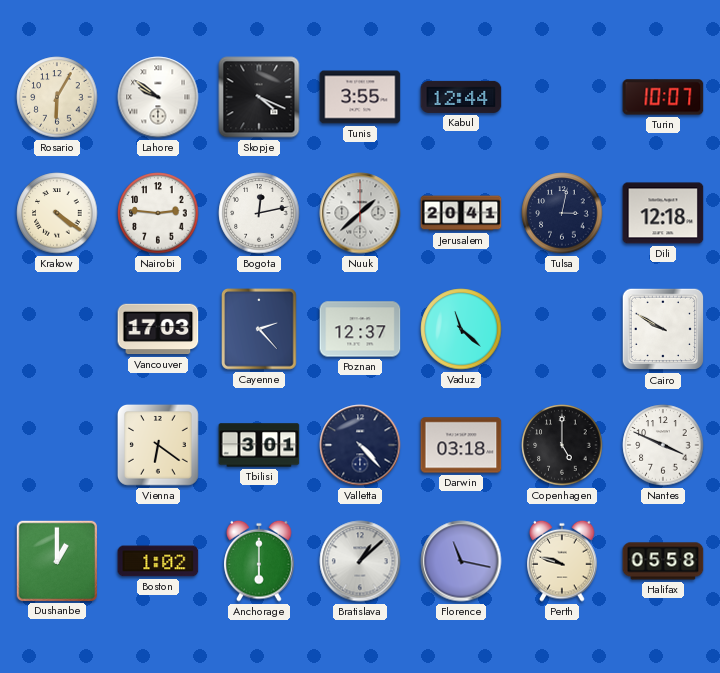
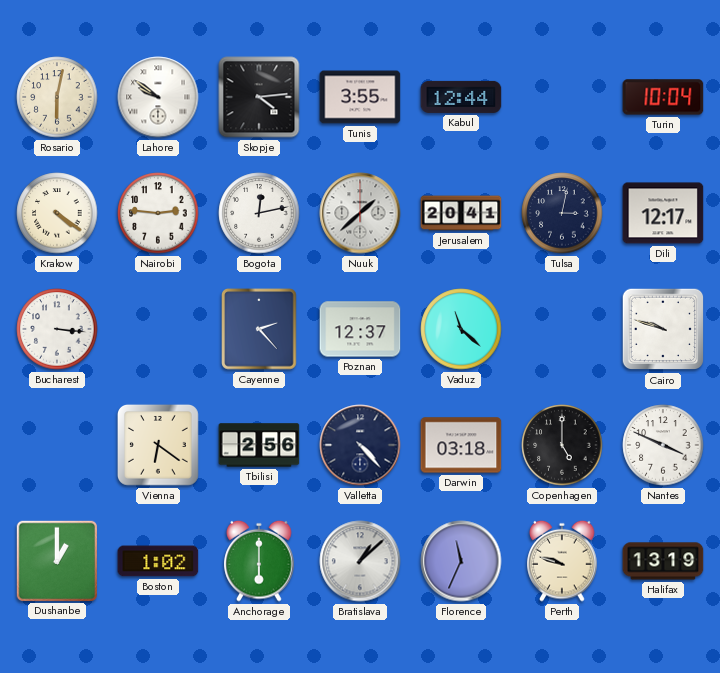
Rosario: 6:05 -> 6:02
Skopje: 4:19 -> 4:14
Turin: 10:07 -> 10:04
Dili: 12:18 -> 12:17
Bucharest: none -> 3:16
Vancouver: 17:03 -> none
Cairo: 9:50 -> 9:48
Tbilisi: 3:01 -> 2:56
Florence: 11:17 -> 11:34
Halifax: 05:58 -> 13:19
